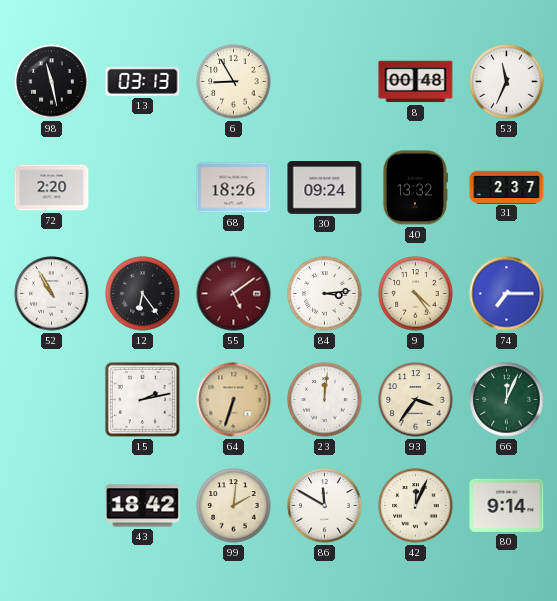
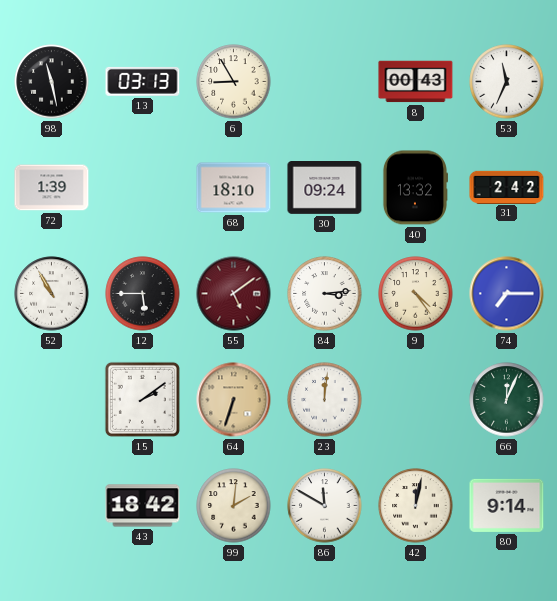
8: 00:48 -> 00:43
72: 2:20 -> 1:39
68: 18:26 -> 18:10
31: 2:37 -> 2:42
12: 6:24 -> 5:45
15: 2:13 -> 2:09
93: 3:36 -> none
42: 12:04 -> 12:02
